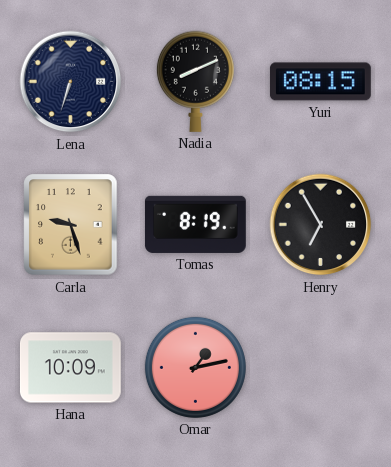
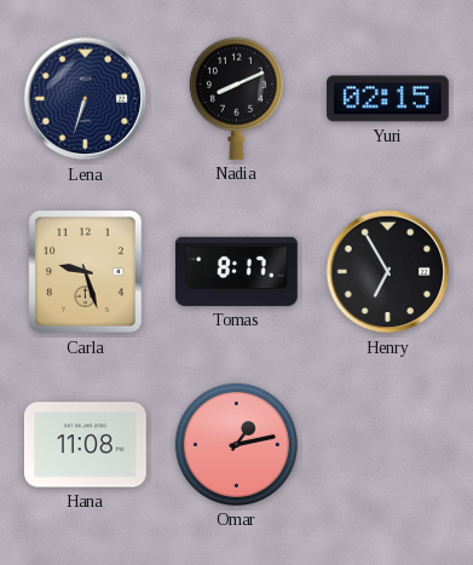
Yuri: 08:15 -> 02:15
Tomas: 8:19 -> 8:17
Hana: 10:09 -> 11:08
